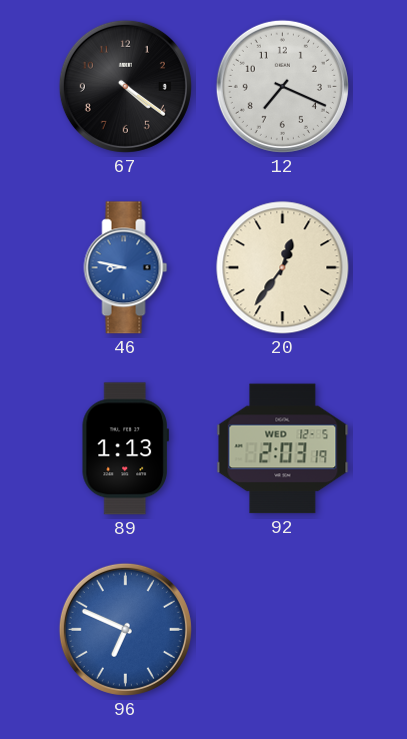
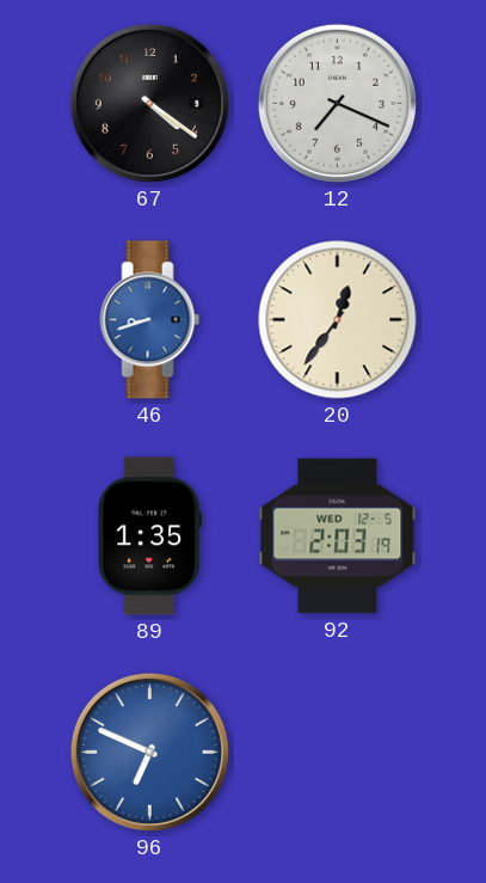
46: 8:47 -> 8:42
89: 1:13 -> 1:35
